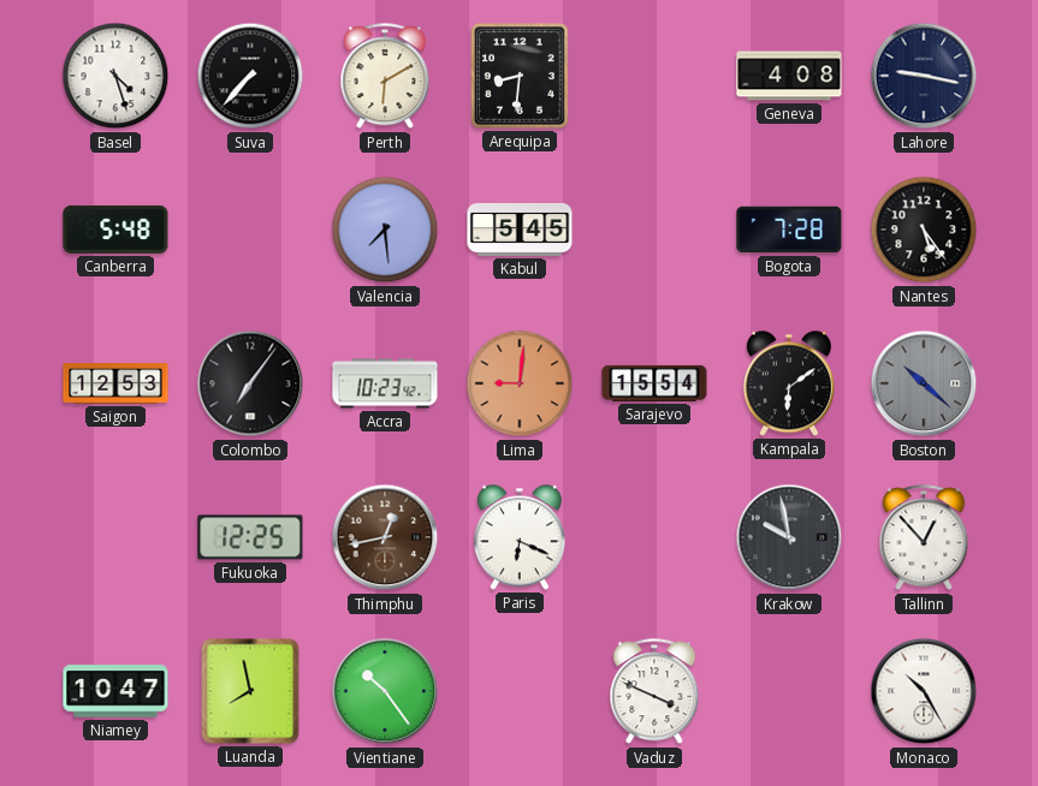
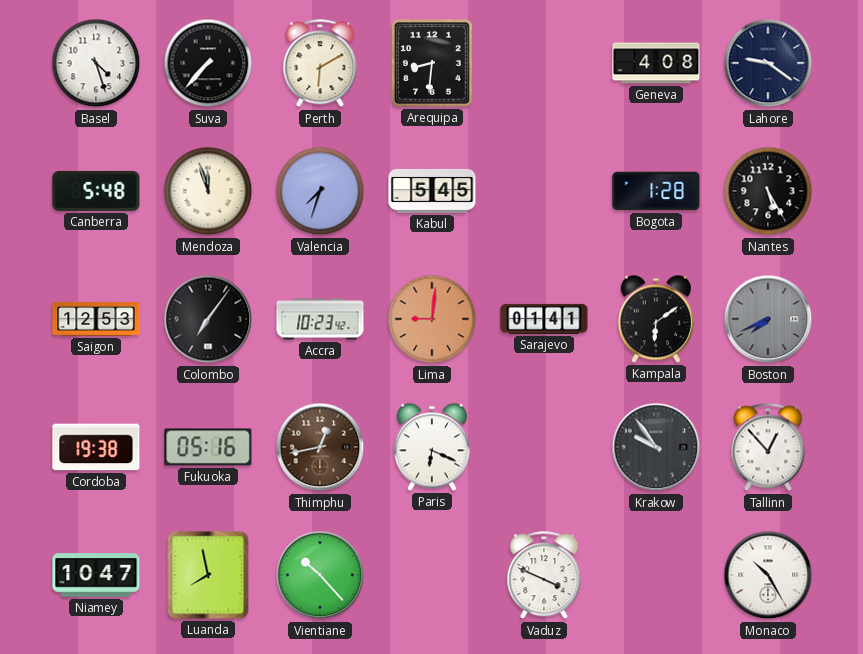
Lahore: 9:17 -> 9:21
Mendoza: none -> 11:57
Valencia: 7:29 -> 7:33
Bogota: 7:28 -> 1:28
Nantes: 5:24 -> 5:25
Sarajevo: 15:54 -> 01:41
Boston: 10:22 -> 7:41
Cordoba: none -> 19:38
Fukuoka: 12:25 -> 05:16
Krakow: 9:58 -> 9:54
Vientiane: 10:24 -> 10:23
